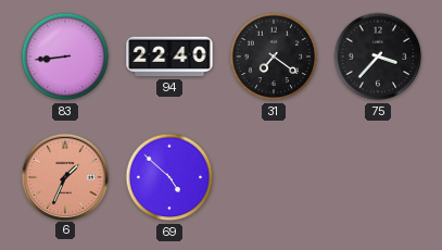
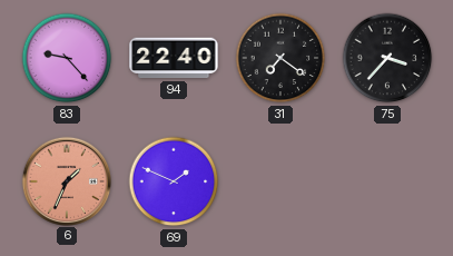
83: 8:44 -> 9:23
69: 4:52 -> 1:49
